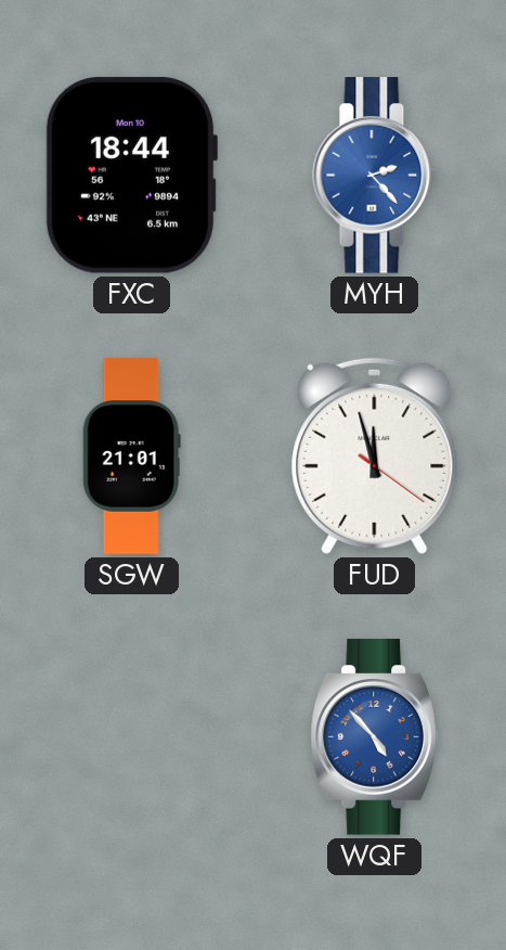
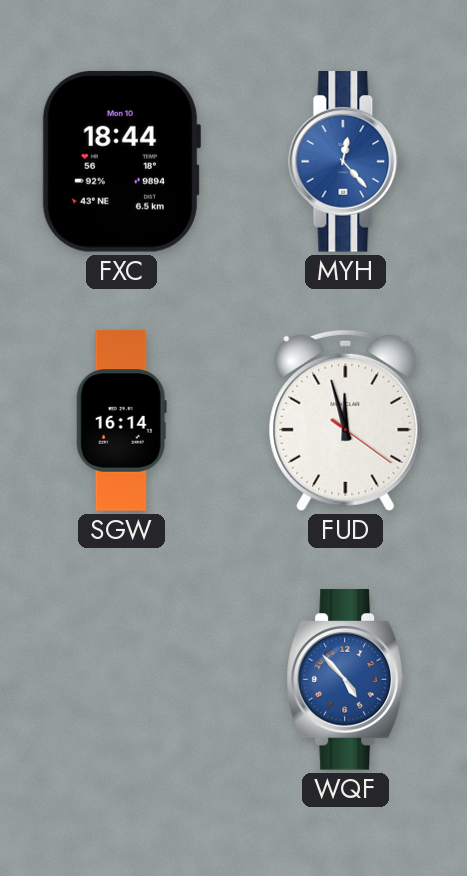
MYH: 2:23 -> 12:23
SGW: 21:01 -> 16:14
